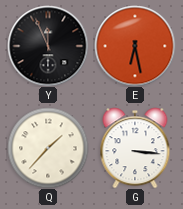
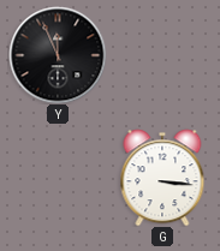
E: 6:28 -> none
Q: 1:37 -> none
